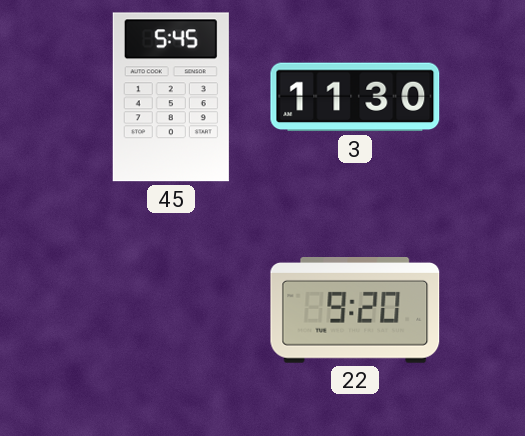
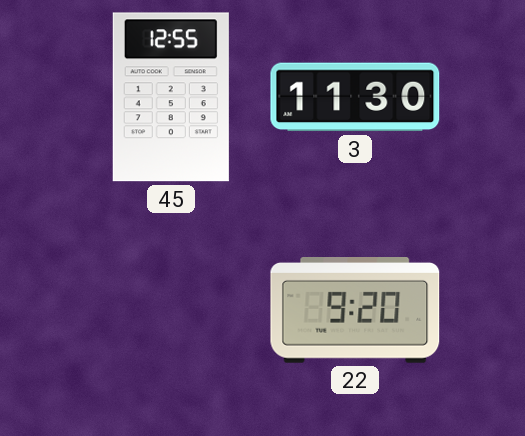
45: 5:45 -> 12:55
